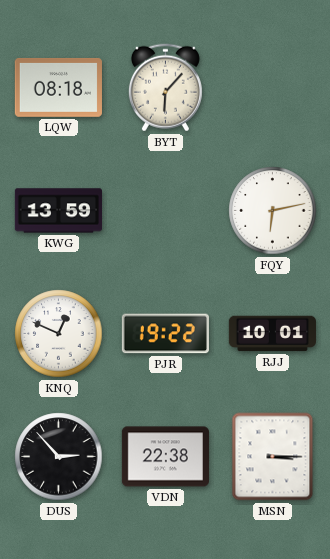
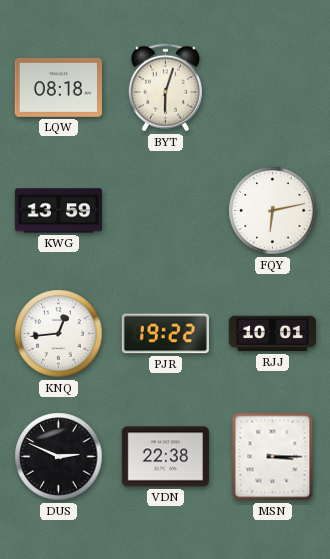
BYT: 6:07 -> 6:03
KNQ: 12:49 -> 12:44
DUS: 2:53 -> 2:49
